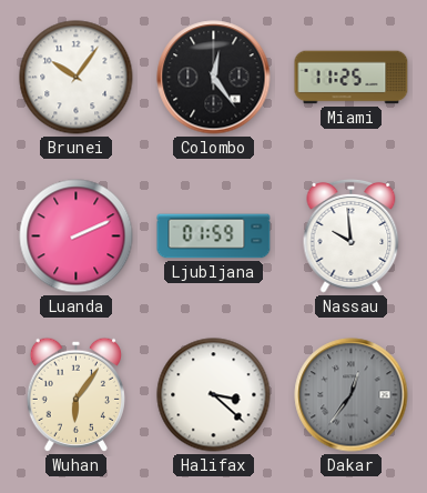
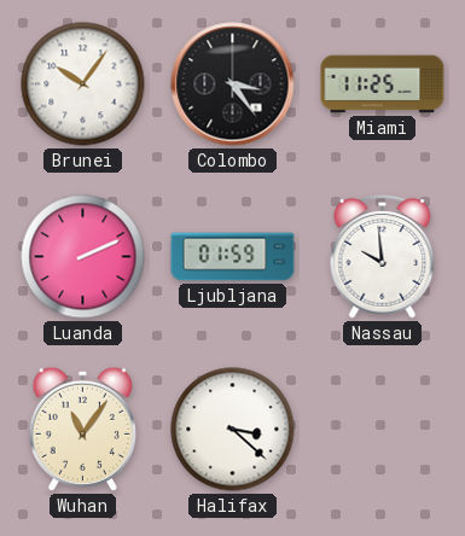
Colombo: 12:24 -> 3:24
Wuhan: 6:06 -> 11:06
Dakar: 12:36 -> none
